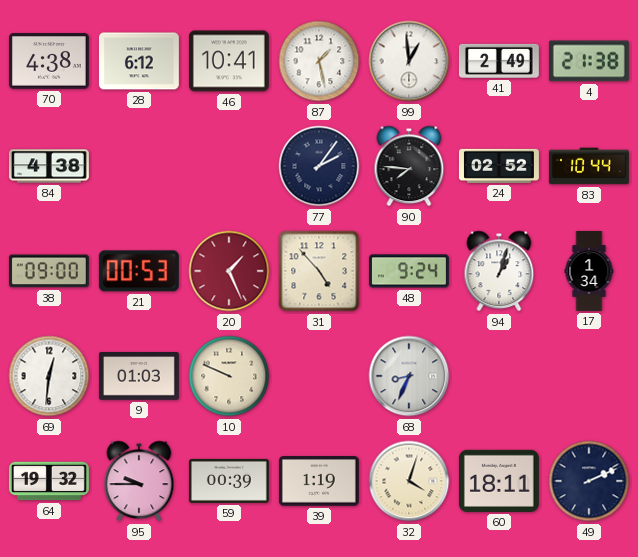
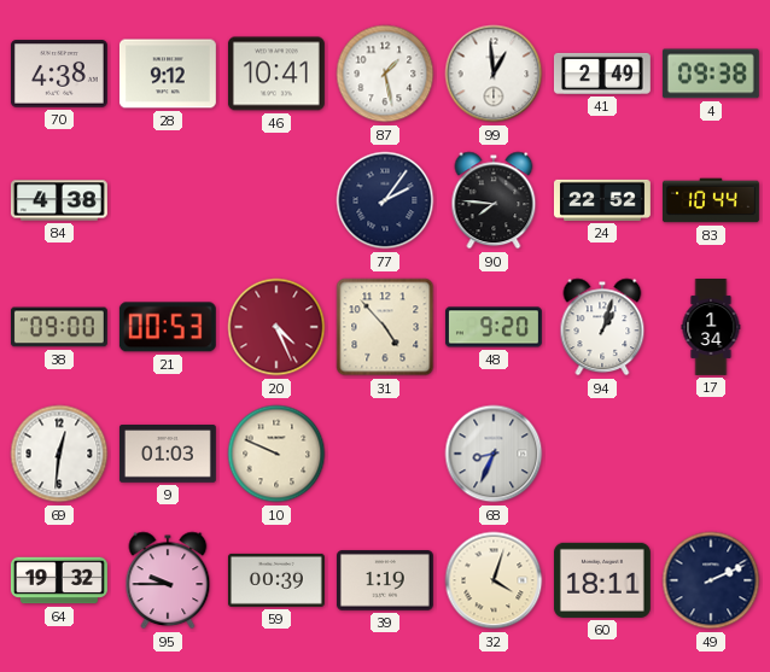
28: 6:12 -> 9:12
4: 21:38 -> 09:38
24: 02:52 -> 22:52
20: 1:26 -> 4:26
48: 9:24 -> 9:20
